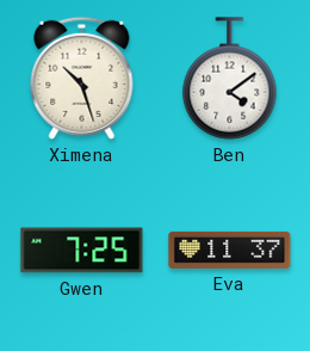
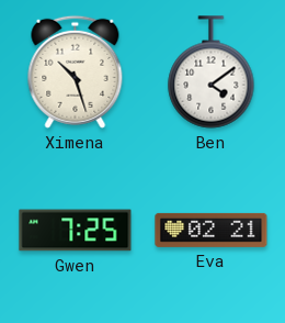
Eva: 11:37 -> 02:21
